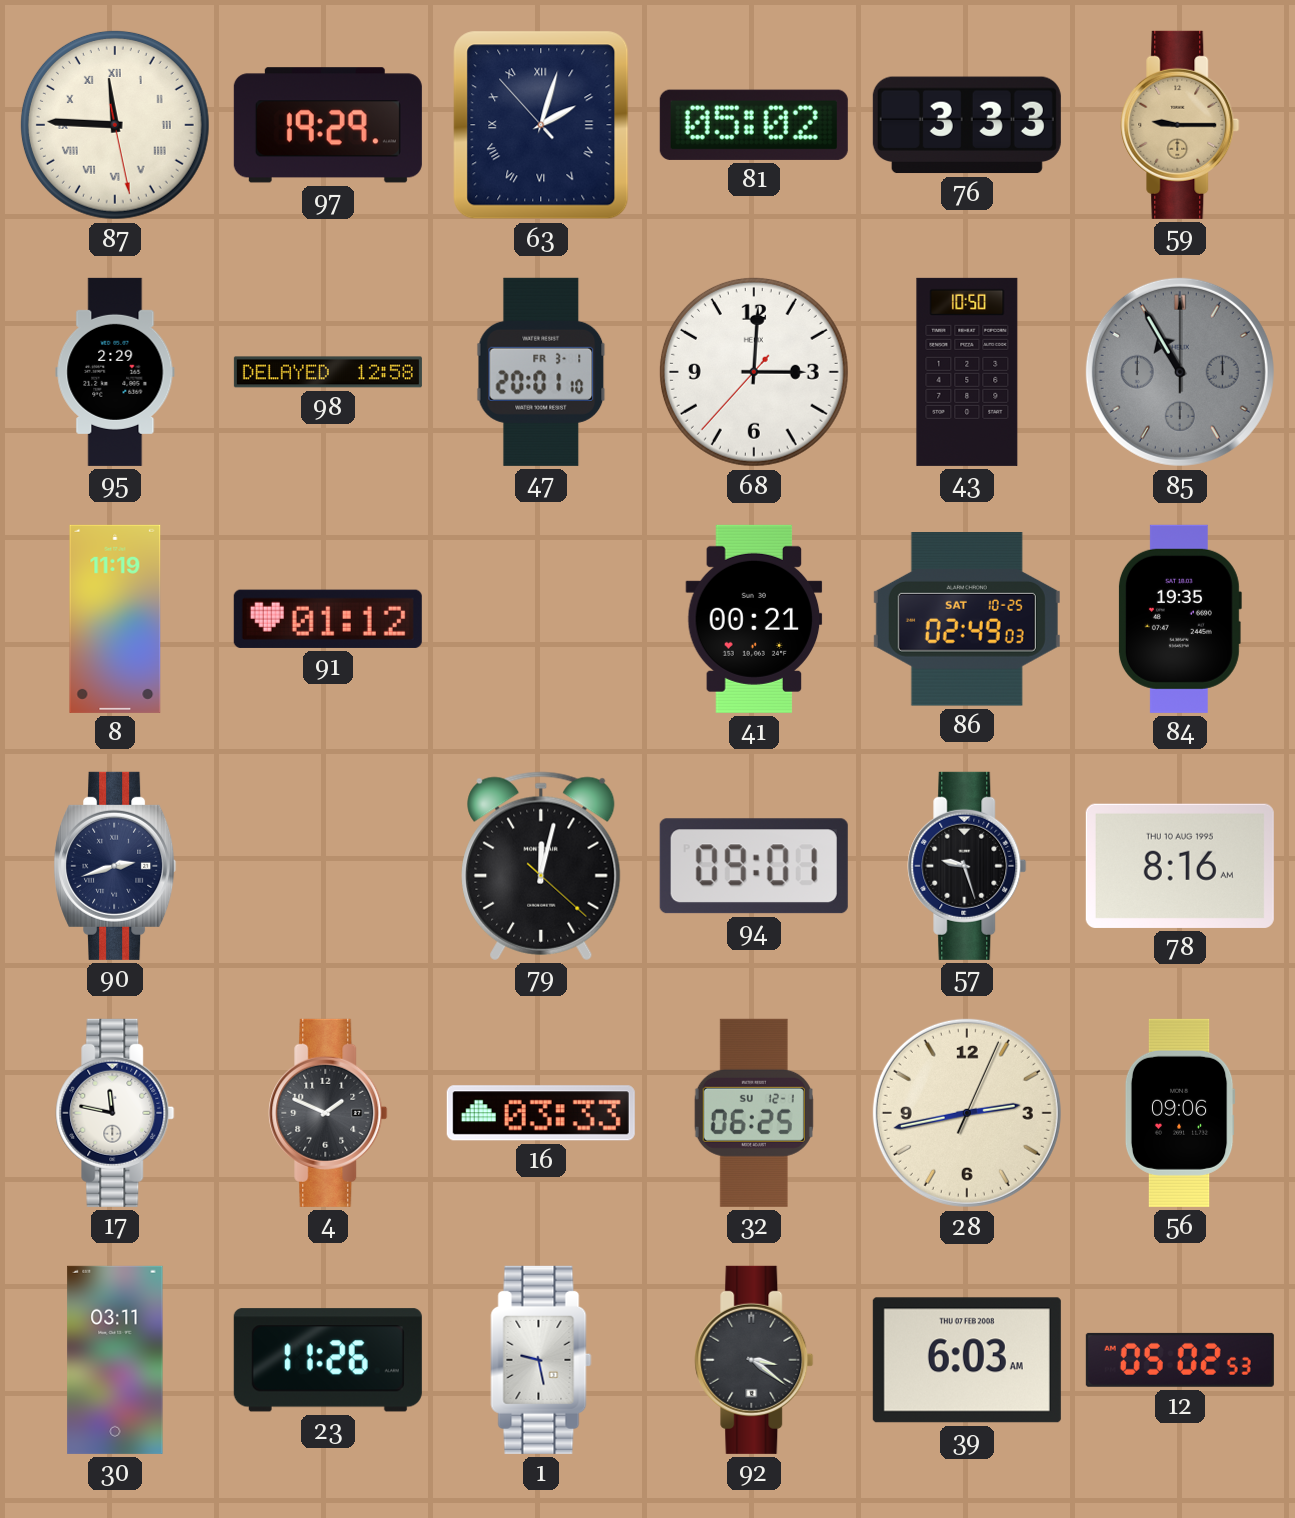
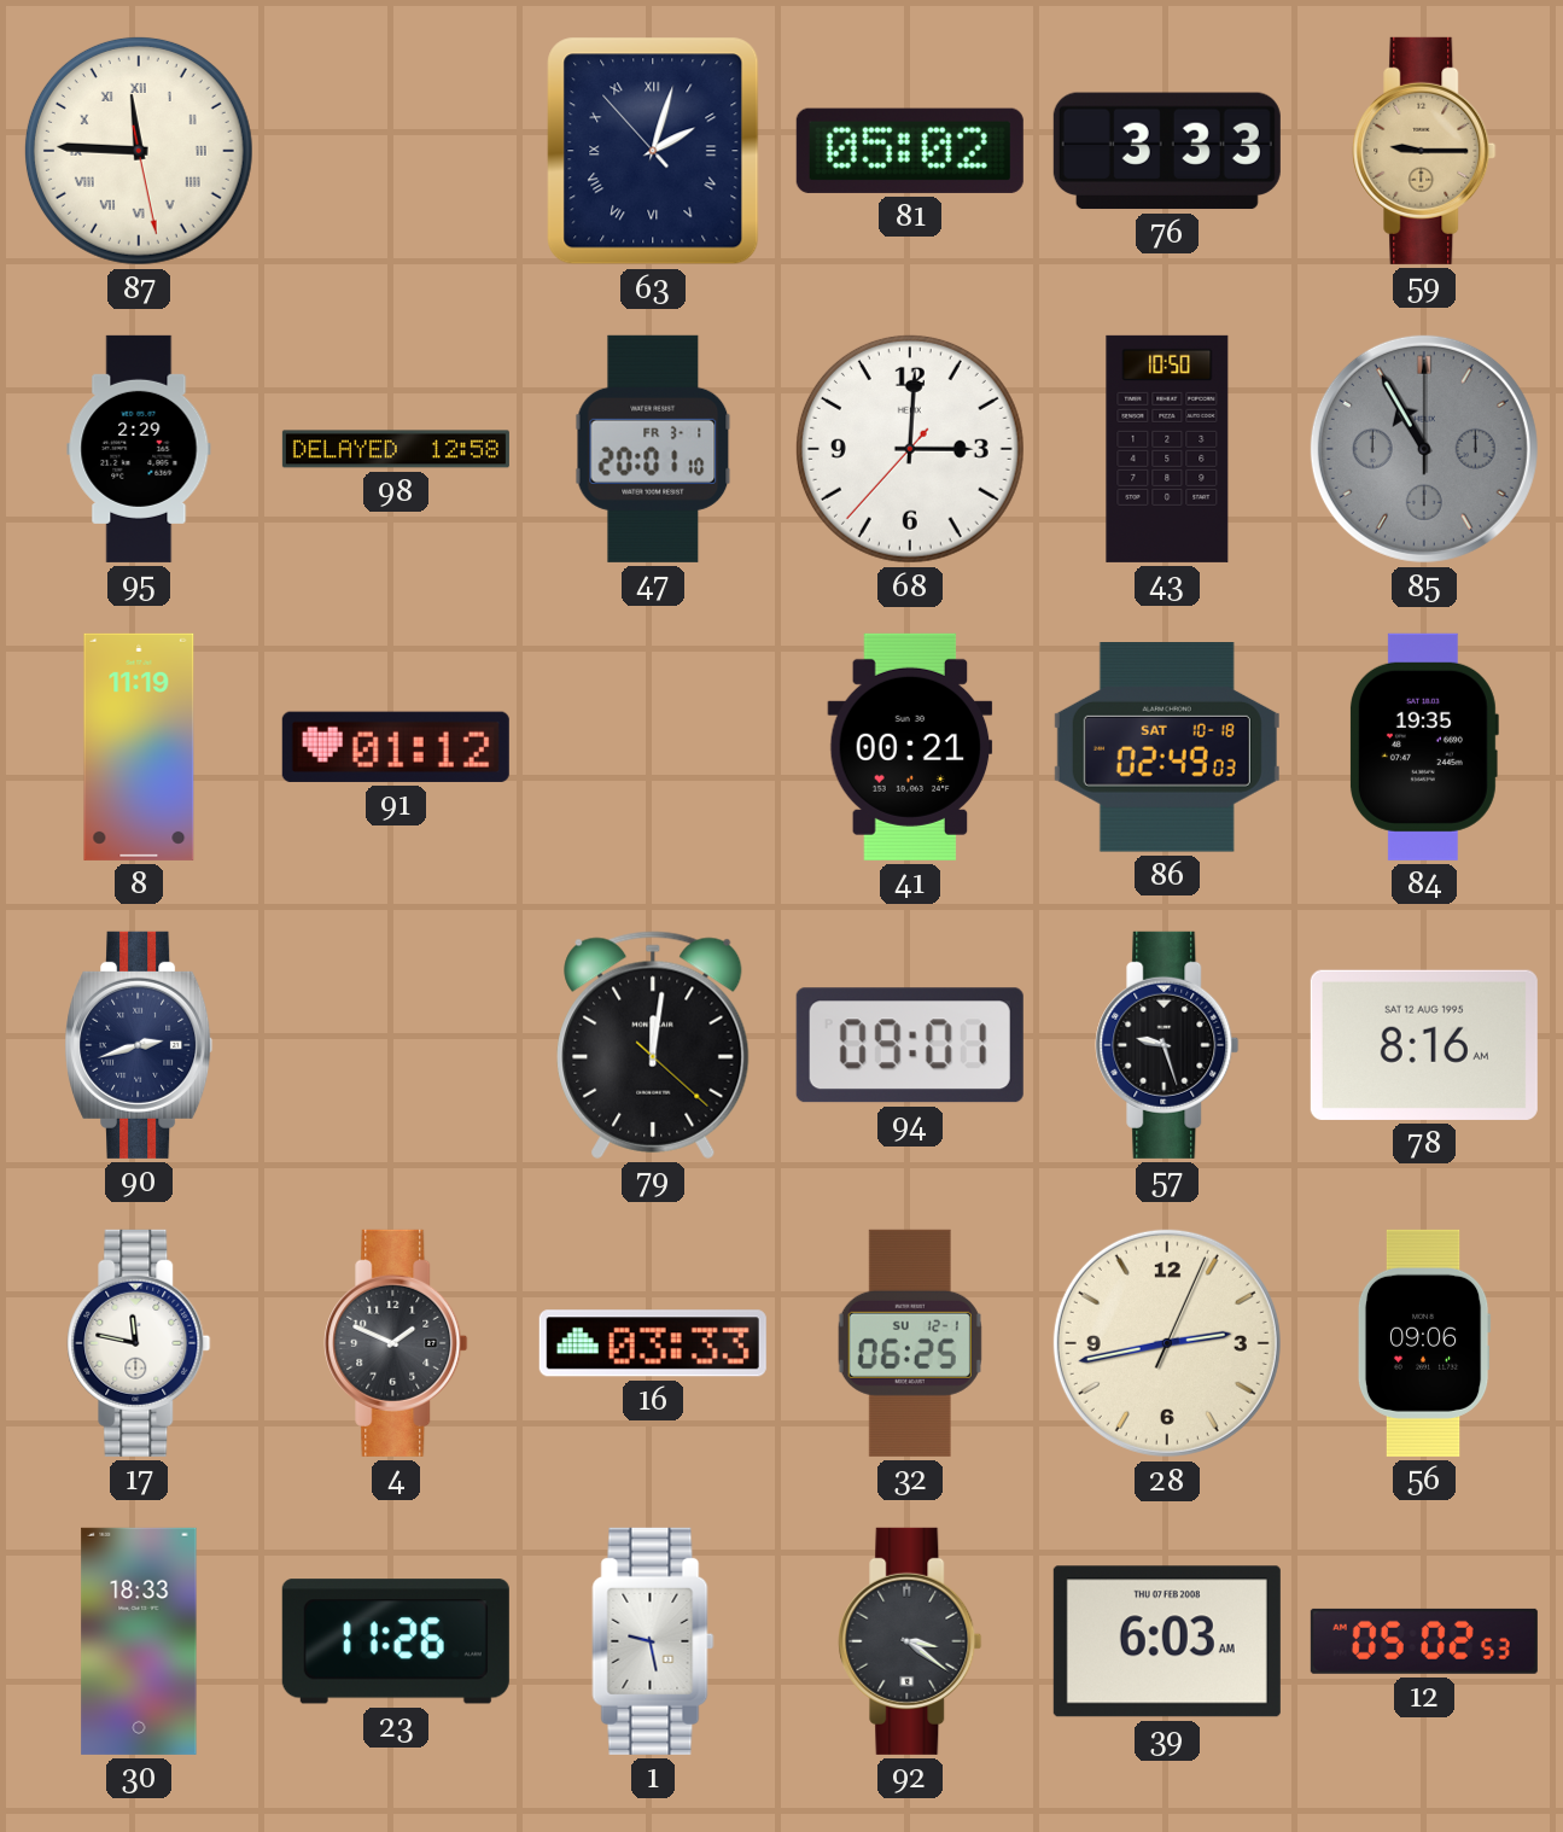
97: 19:29 -> none
86 date: SAT 10-25 -> SAT 10-18
79: 12:02 -> 12:01
78 date: THU 10 AUG 1995 -> SAT 12 AUG 1995
30: 03:11 -> 18:33
